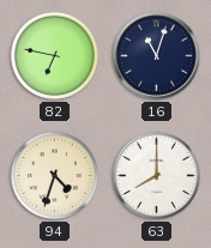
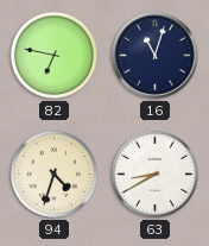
63: 8:00 -> 8:40
